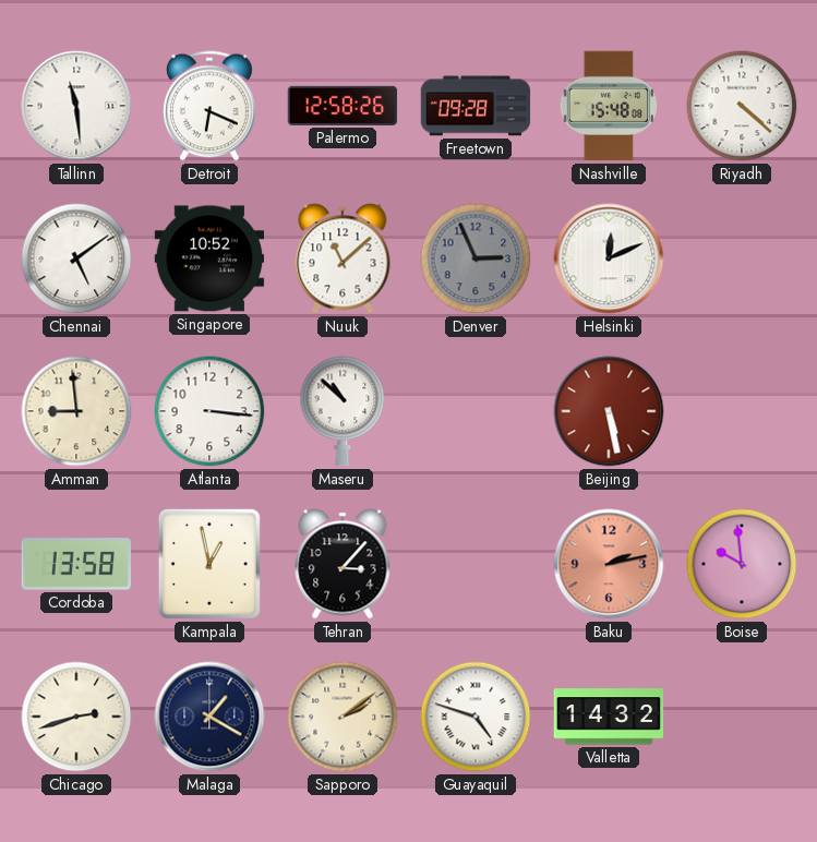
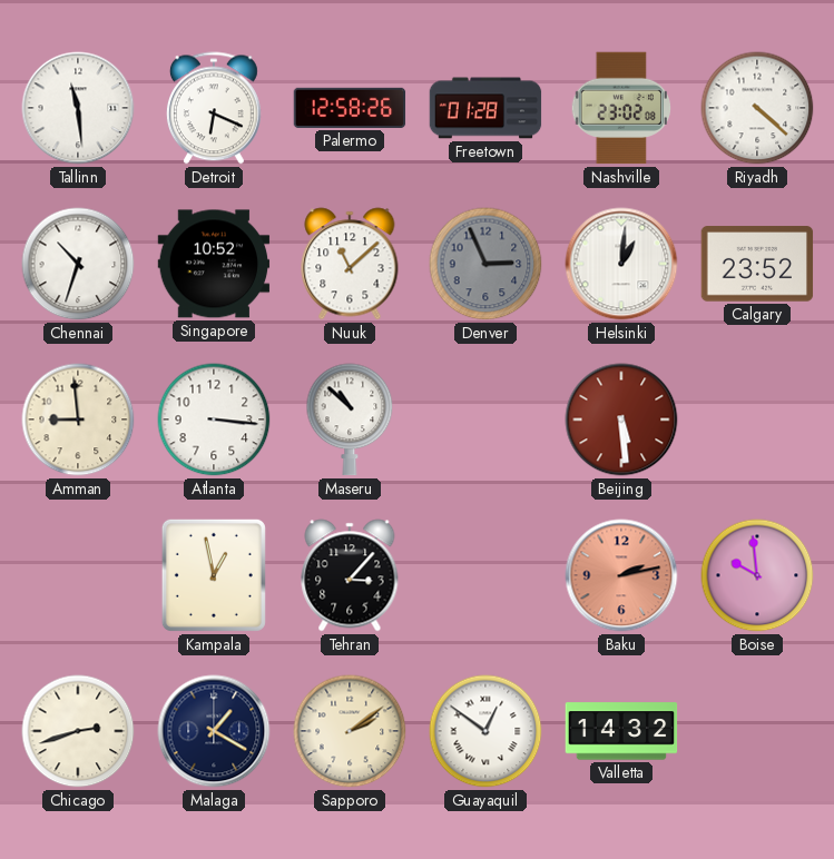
Freetown: 09:28 -> 01:28
Nashville: 15:48 -> 23:02
Chennai: 5:09 -> 10:33
Helsinki: 12:11 -> 1:01
Calgary: none -> 23:52
Beijing: 5:28 -> 5:29
Cordoba: 13:58 -> none
Guayaquil: 4:48 -> 12:51
